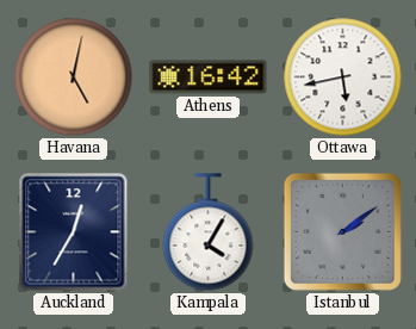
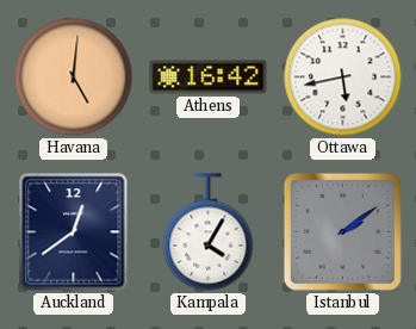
Havana: 5:02 -> 5:01
Auckland: 12:35 -> 12:39
